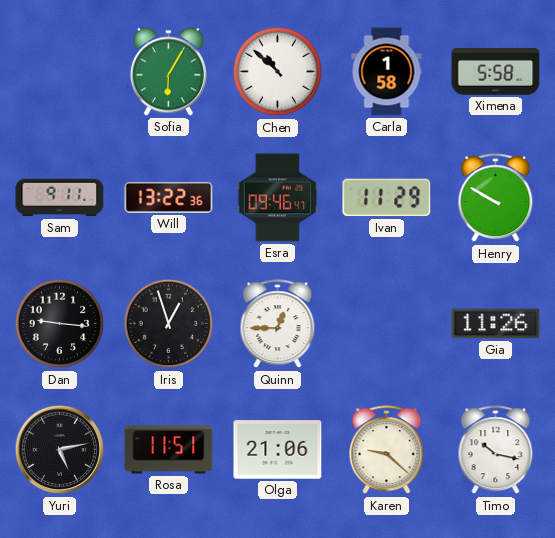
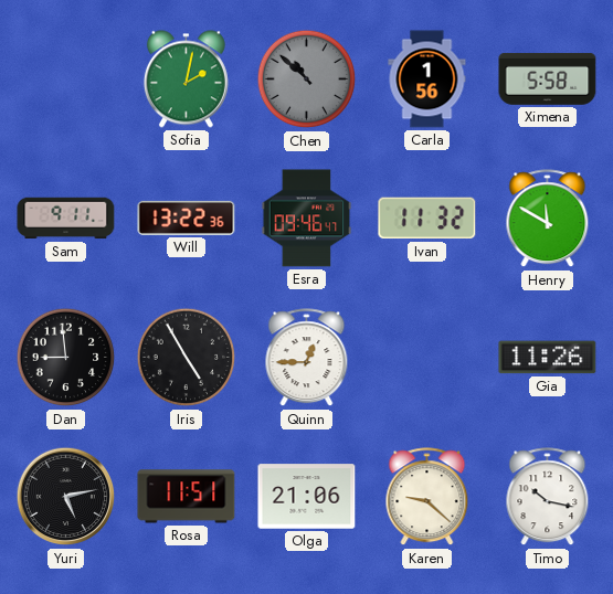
Sofia: 6:05 -> 2:02
Chen dial: white -> grey
Carla: 1:58 -> 1:56
Ivan: 11:29 -> 11:32
Henry: 9:50 -> 11:50
Dan: 9:16 -> 8:59
Iris: 12:57 -> 4:55
